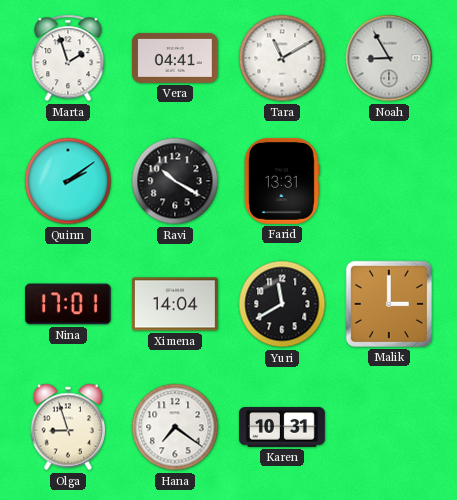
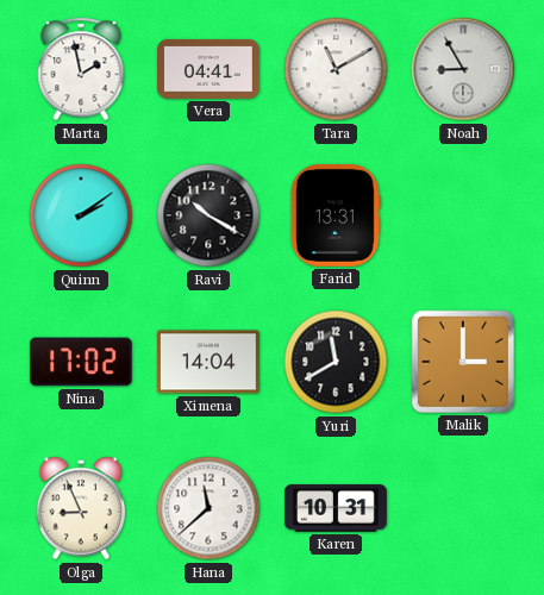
Marta: 1:57 -> 1:58
Nina: 17:01 -> 17:02
Olga: 8:57 -> 8:56
Hana: 7:21 -> 11:38
